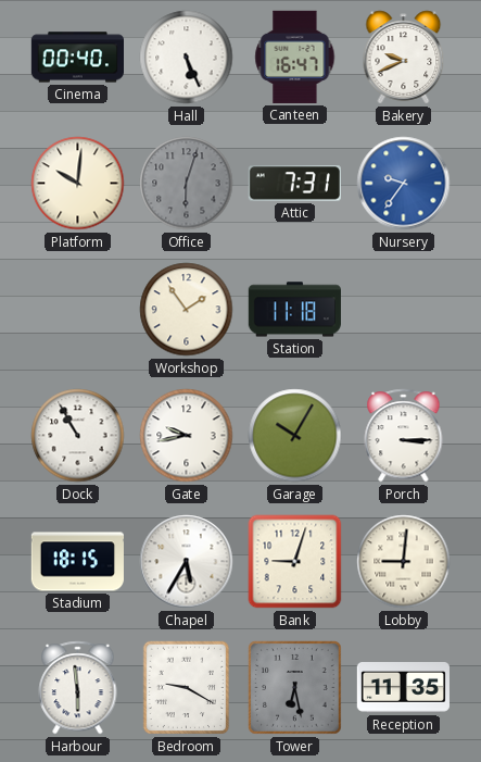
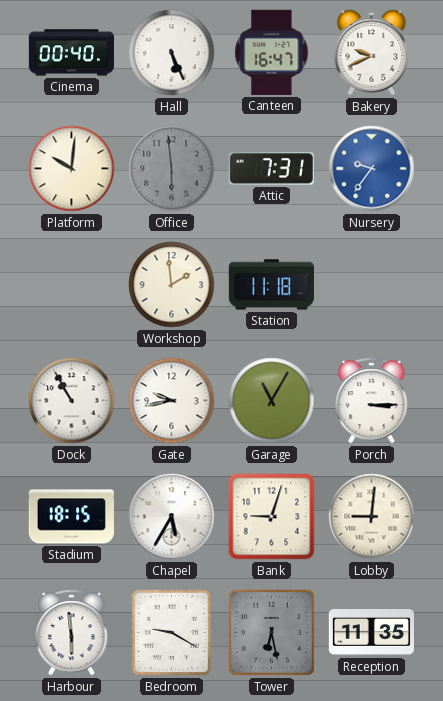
Office: 6:03 -> 5:59
Workshop: 1:54 -> 1:59
Garage: 10:05 -> 11:05
